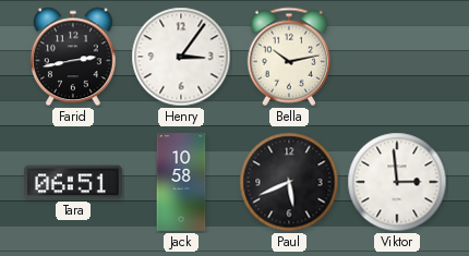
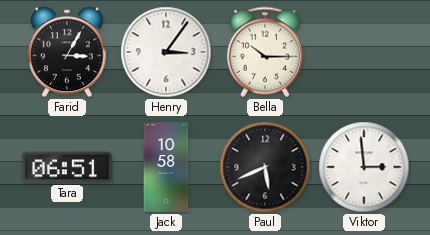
Farid: 2:43 -> 3:05
Bella: 10:13 -> 10:15
